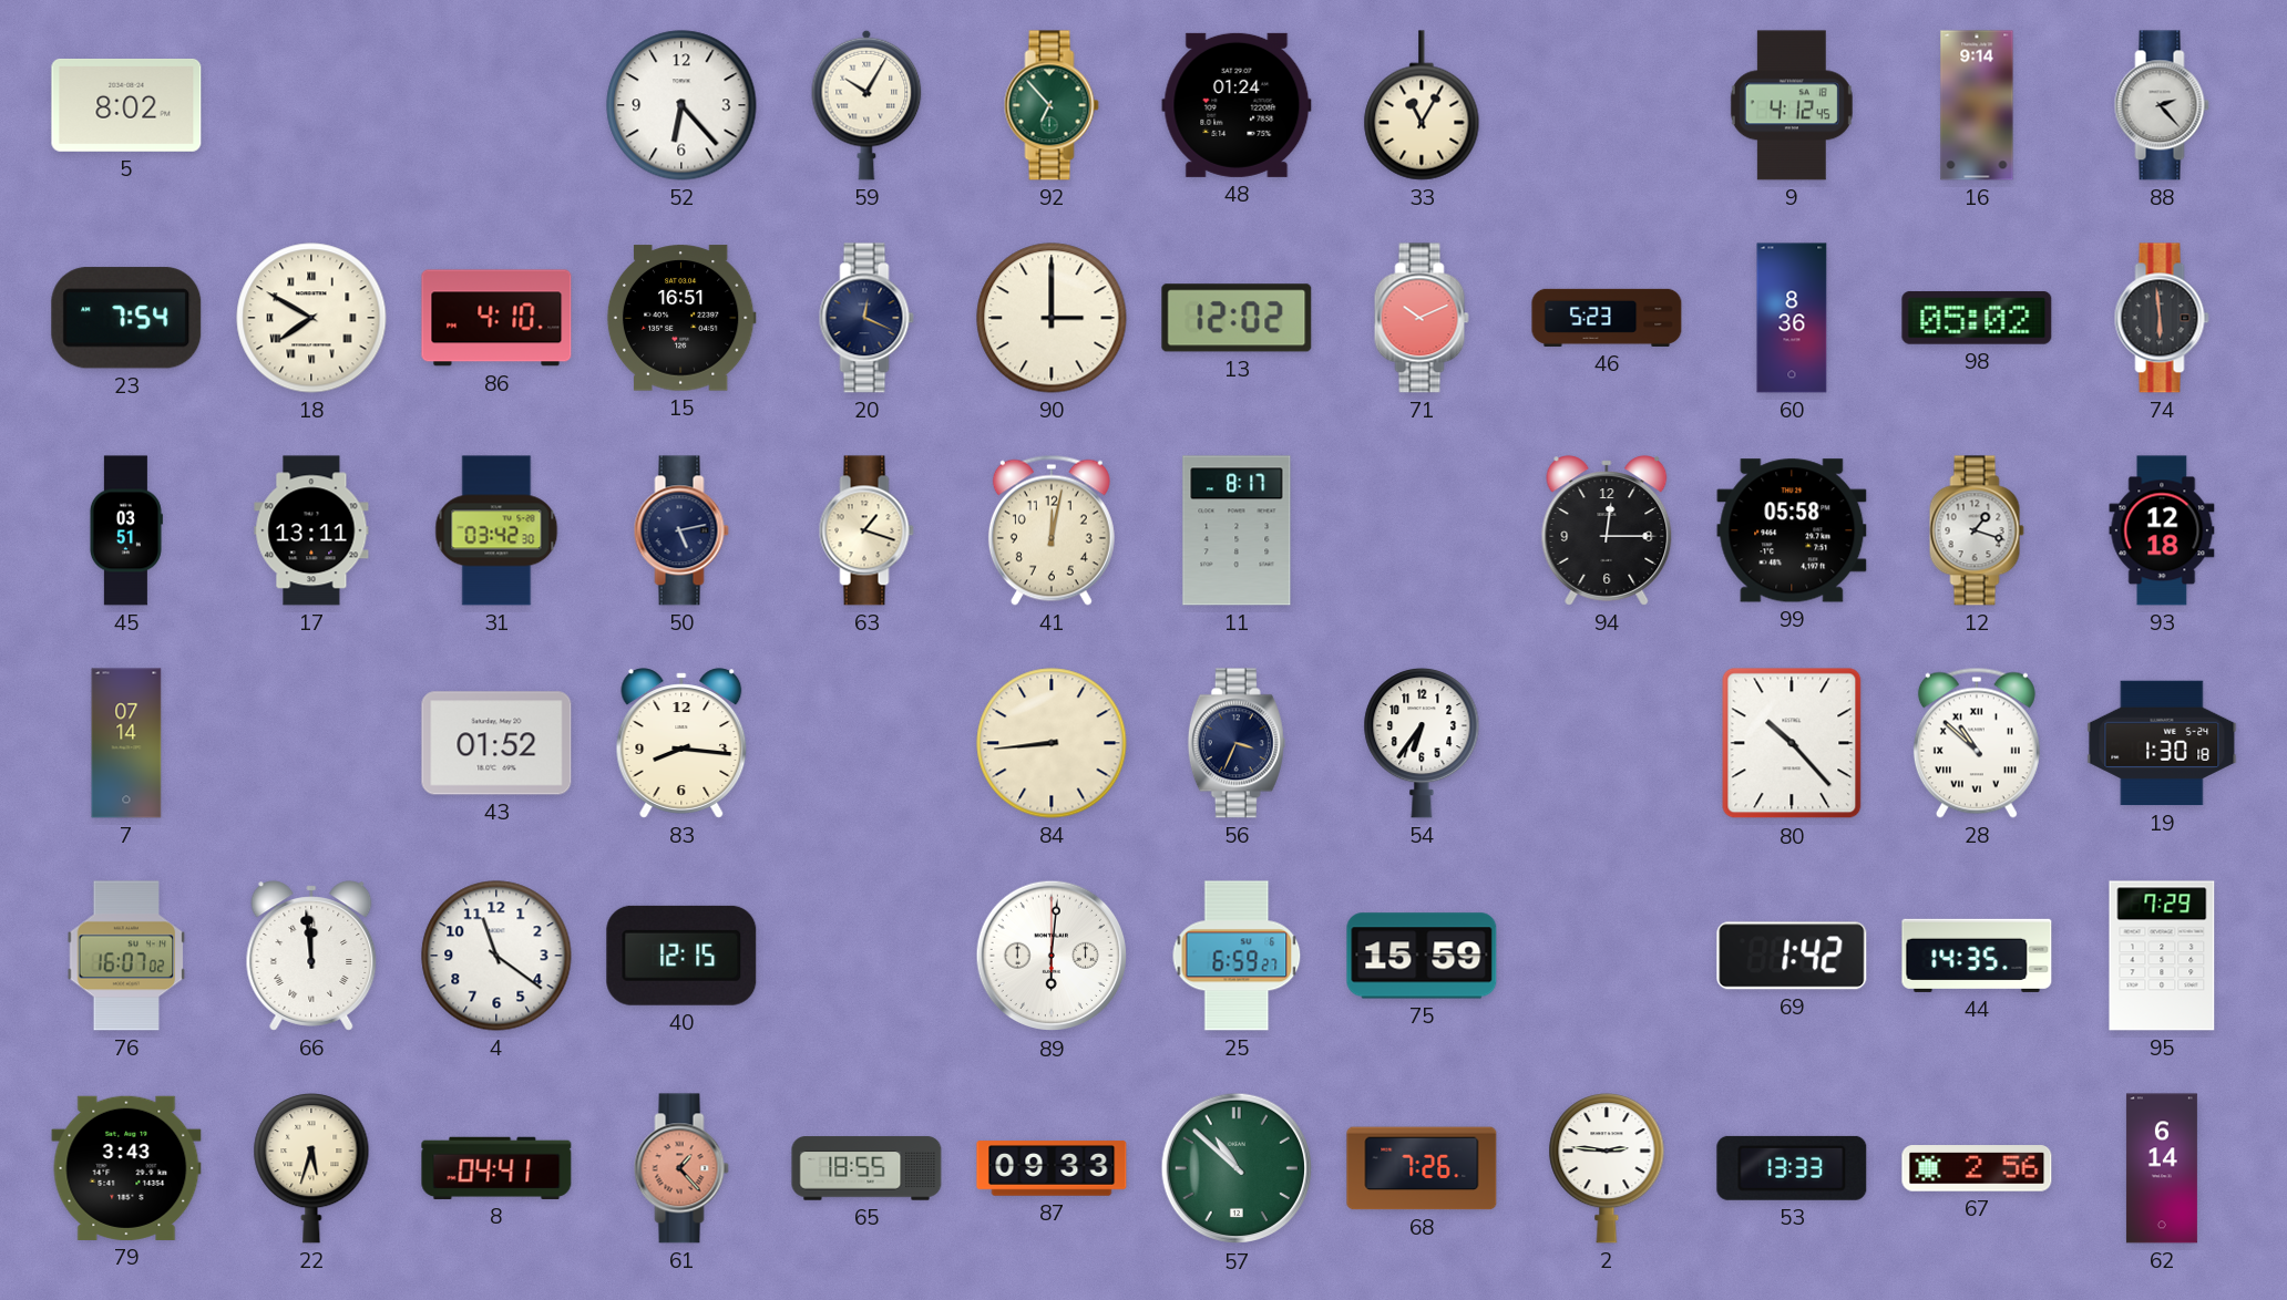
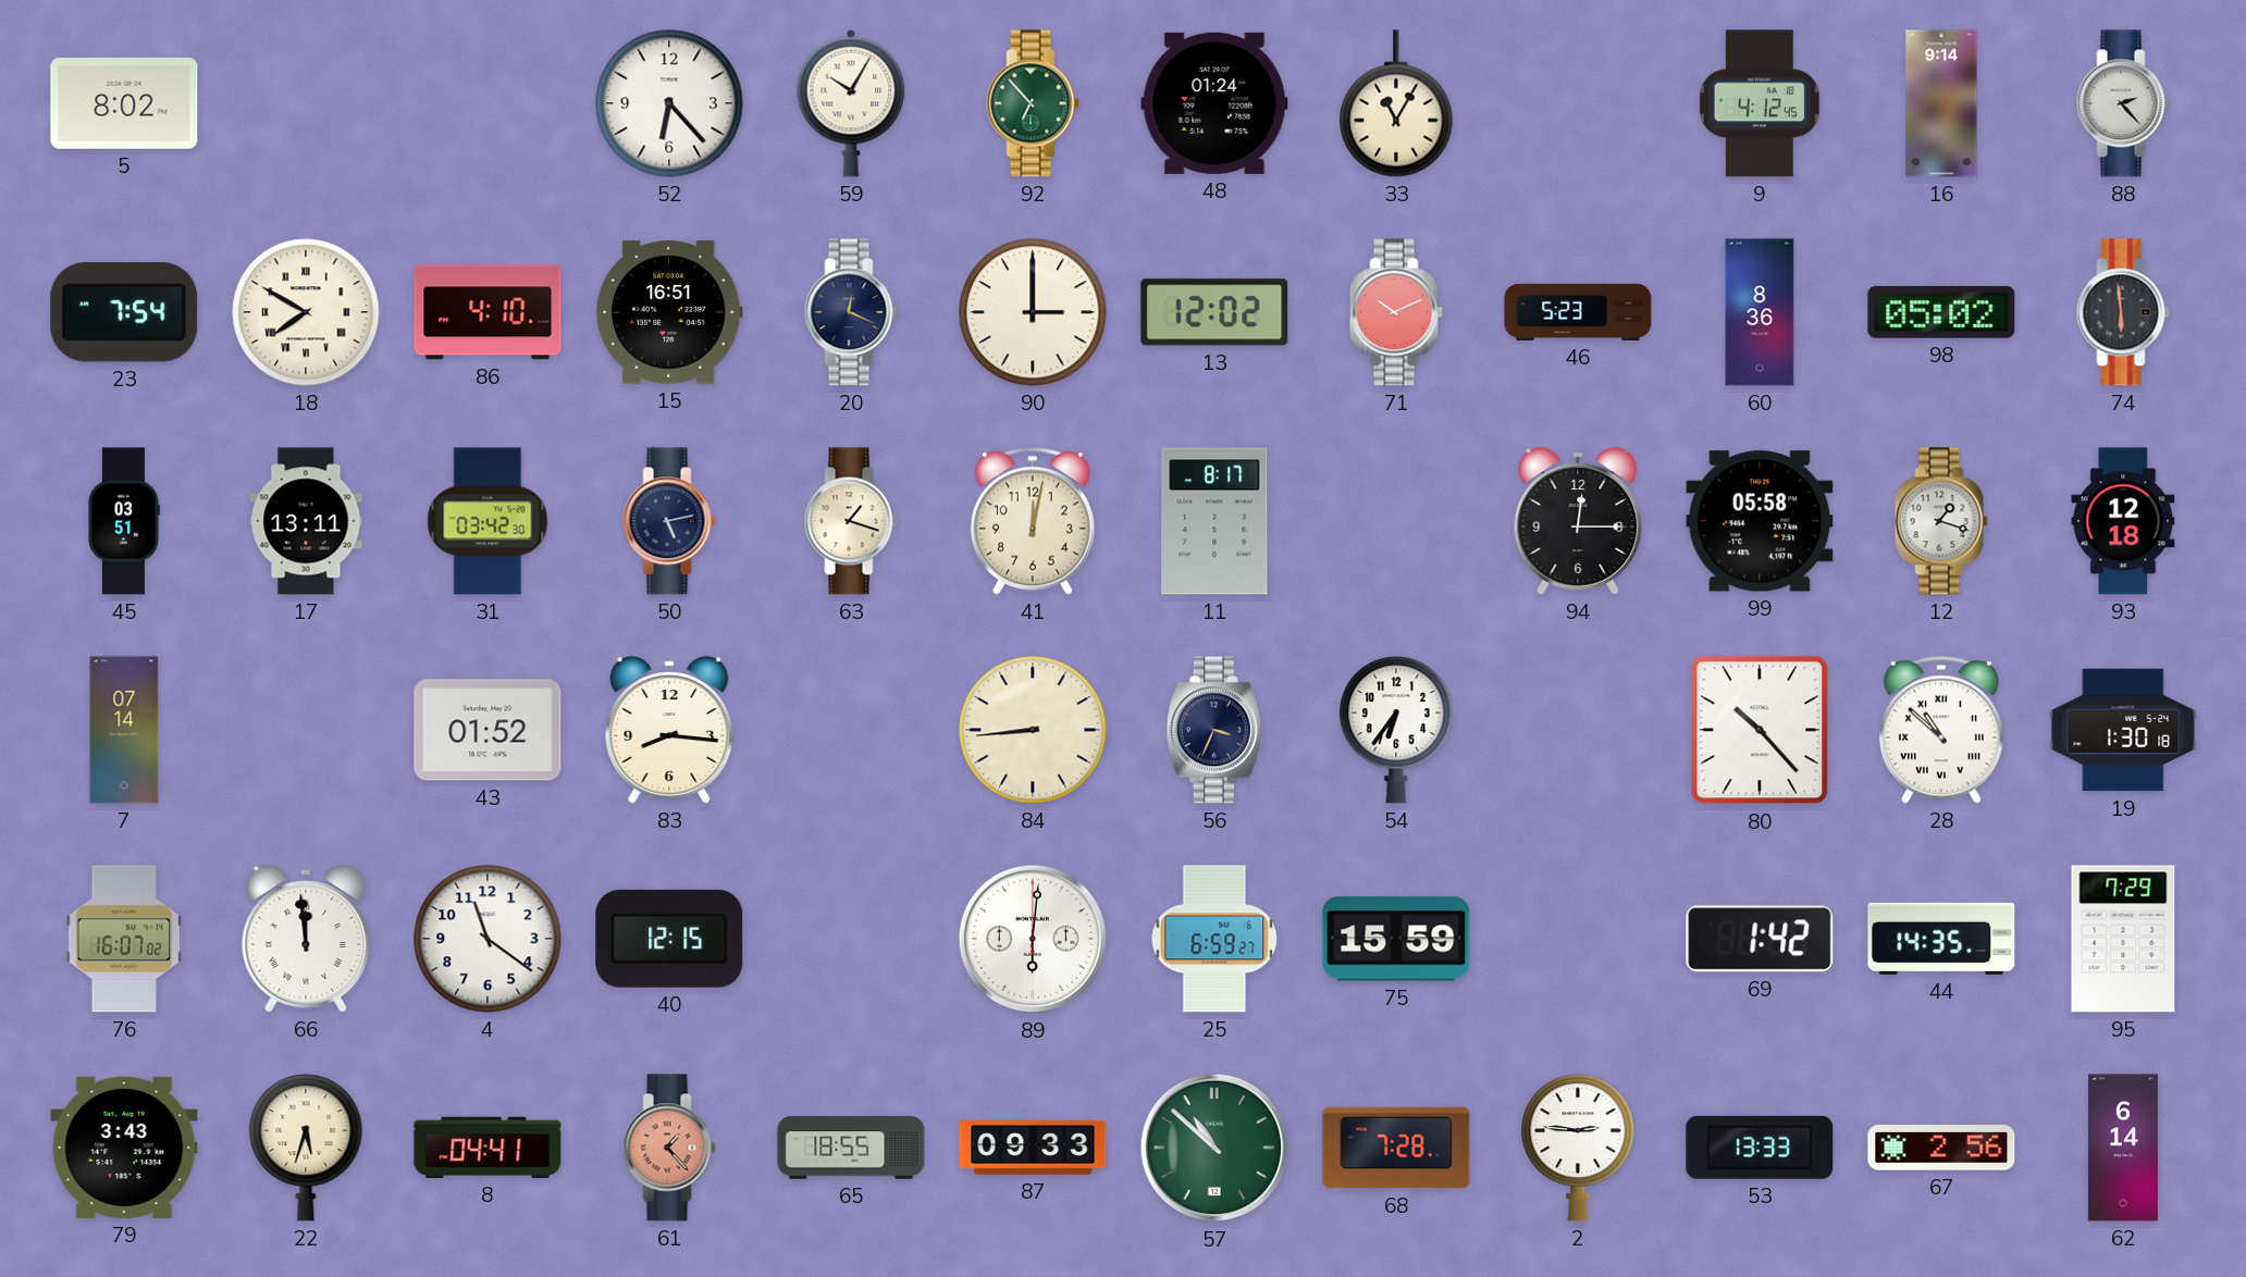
68: 7:26 -> 7:28
